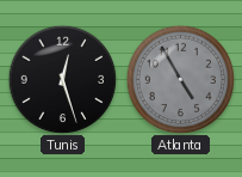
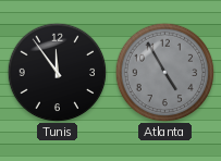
Tunis: 12:27 -> 11:54
